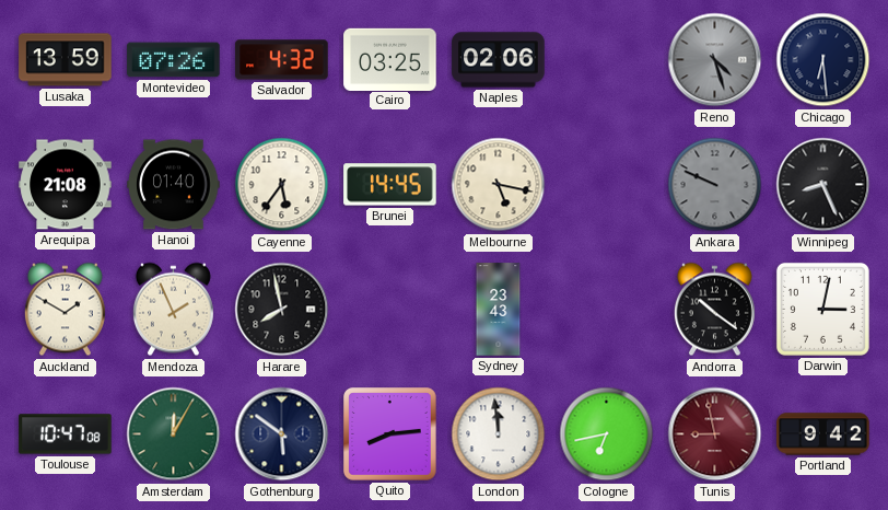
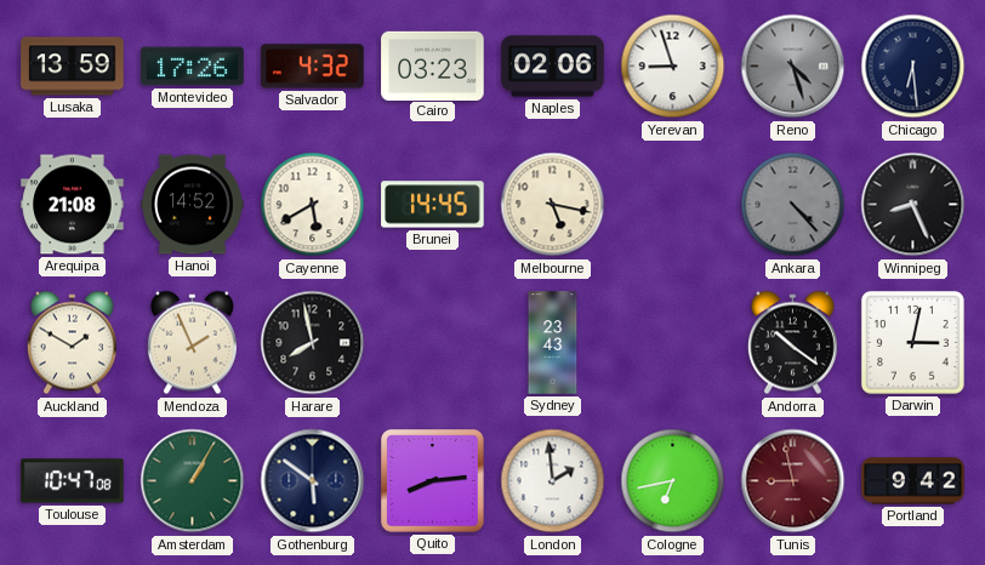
Montevideo: 07:26 -> 17:26
Cairo: 03:25 -> 03:23
Yerevan: none -> 8:57
Hanoi: 01:40 -> 14:52
Cayenne: 5:36 -> 5:40
Ankara: 9:49 -> 4:23
Amsterdam: 12:05 -> 1:05
London: 11:59 -> 1:59
